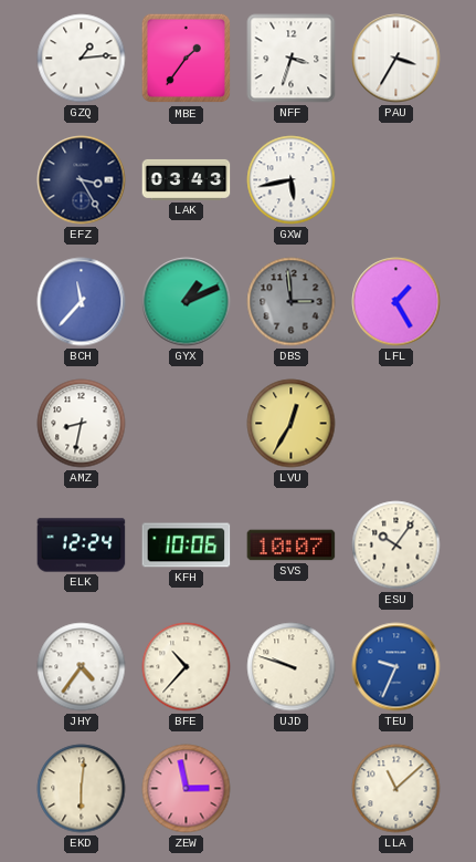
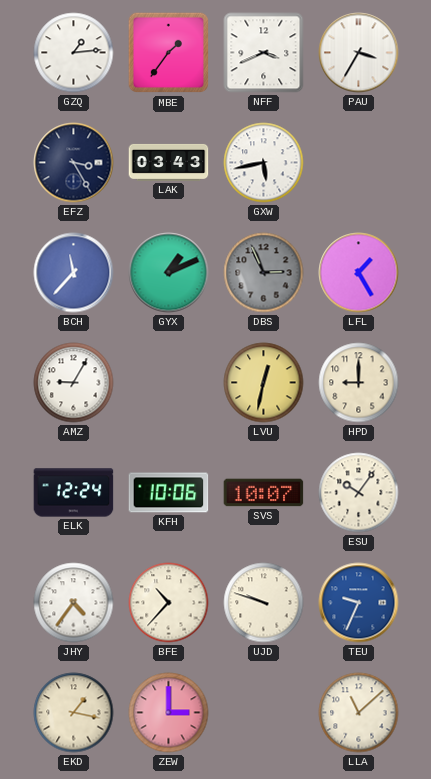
NFF: 3:33 -> 3:41
DBS: 2:59 -> 2:56
AMZ: 8:32 -> 9:05
LVU: 12:35 -> 12:32
HPD: none -> 9:00
EKD: 6:01 -> 1:17
ZEW: 2:58 -> 3:00
